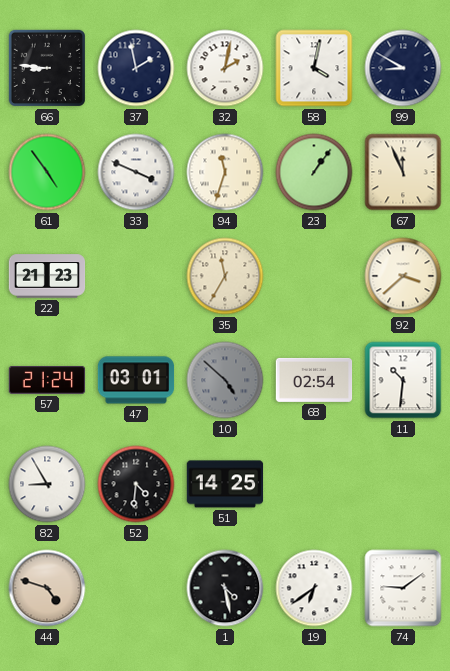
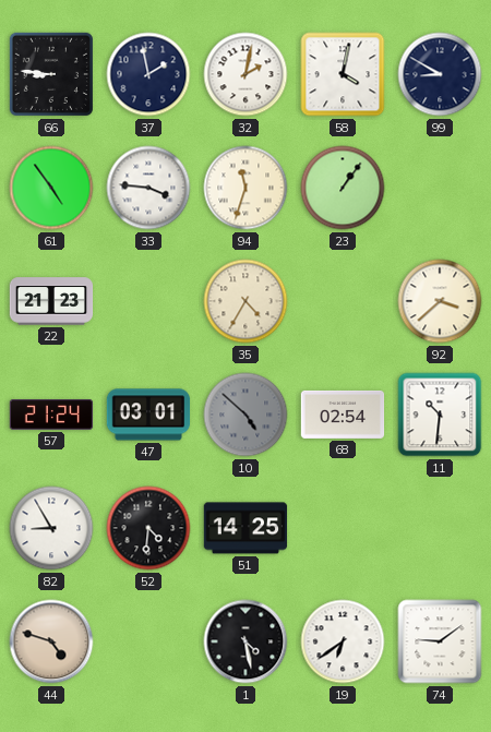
33: 3:49 -> 3:46
67: 11:56 -> none
35: 11:35 -> 4:35
